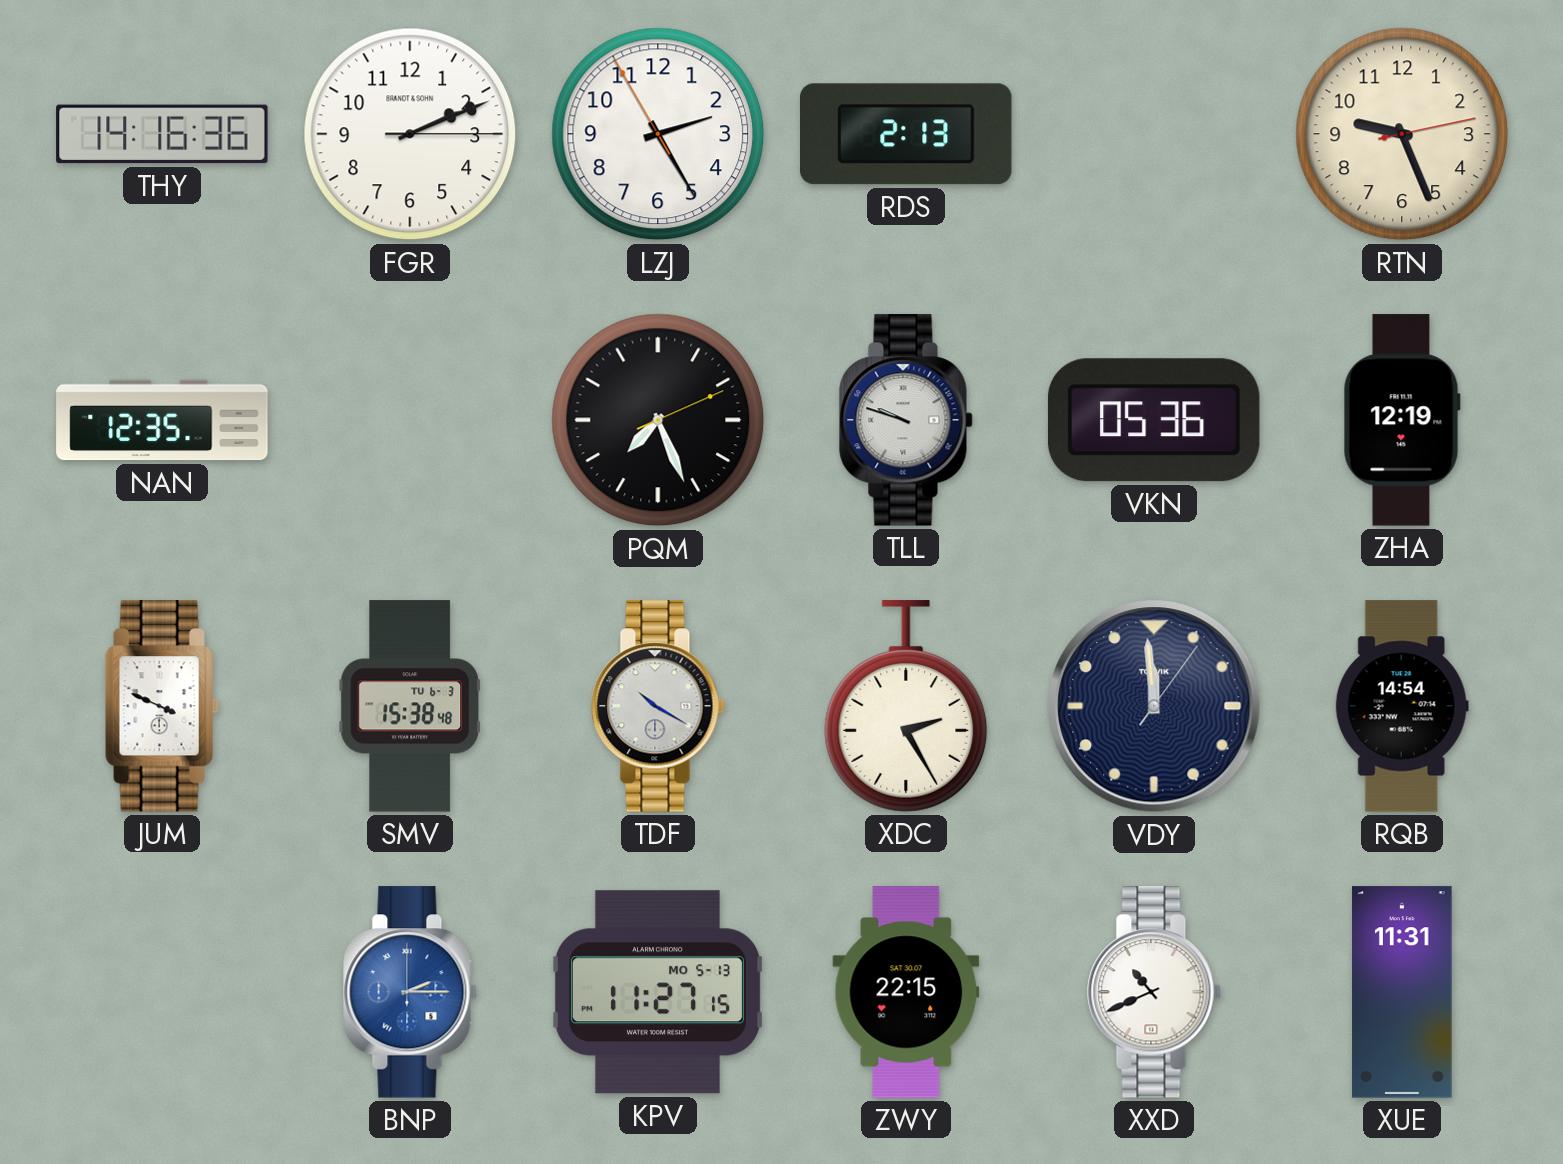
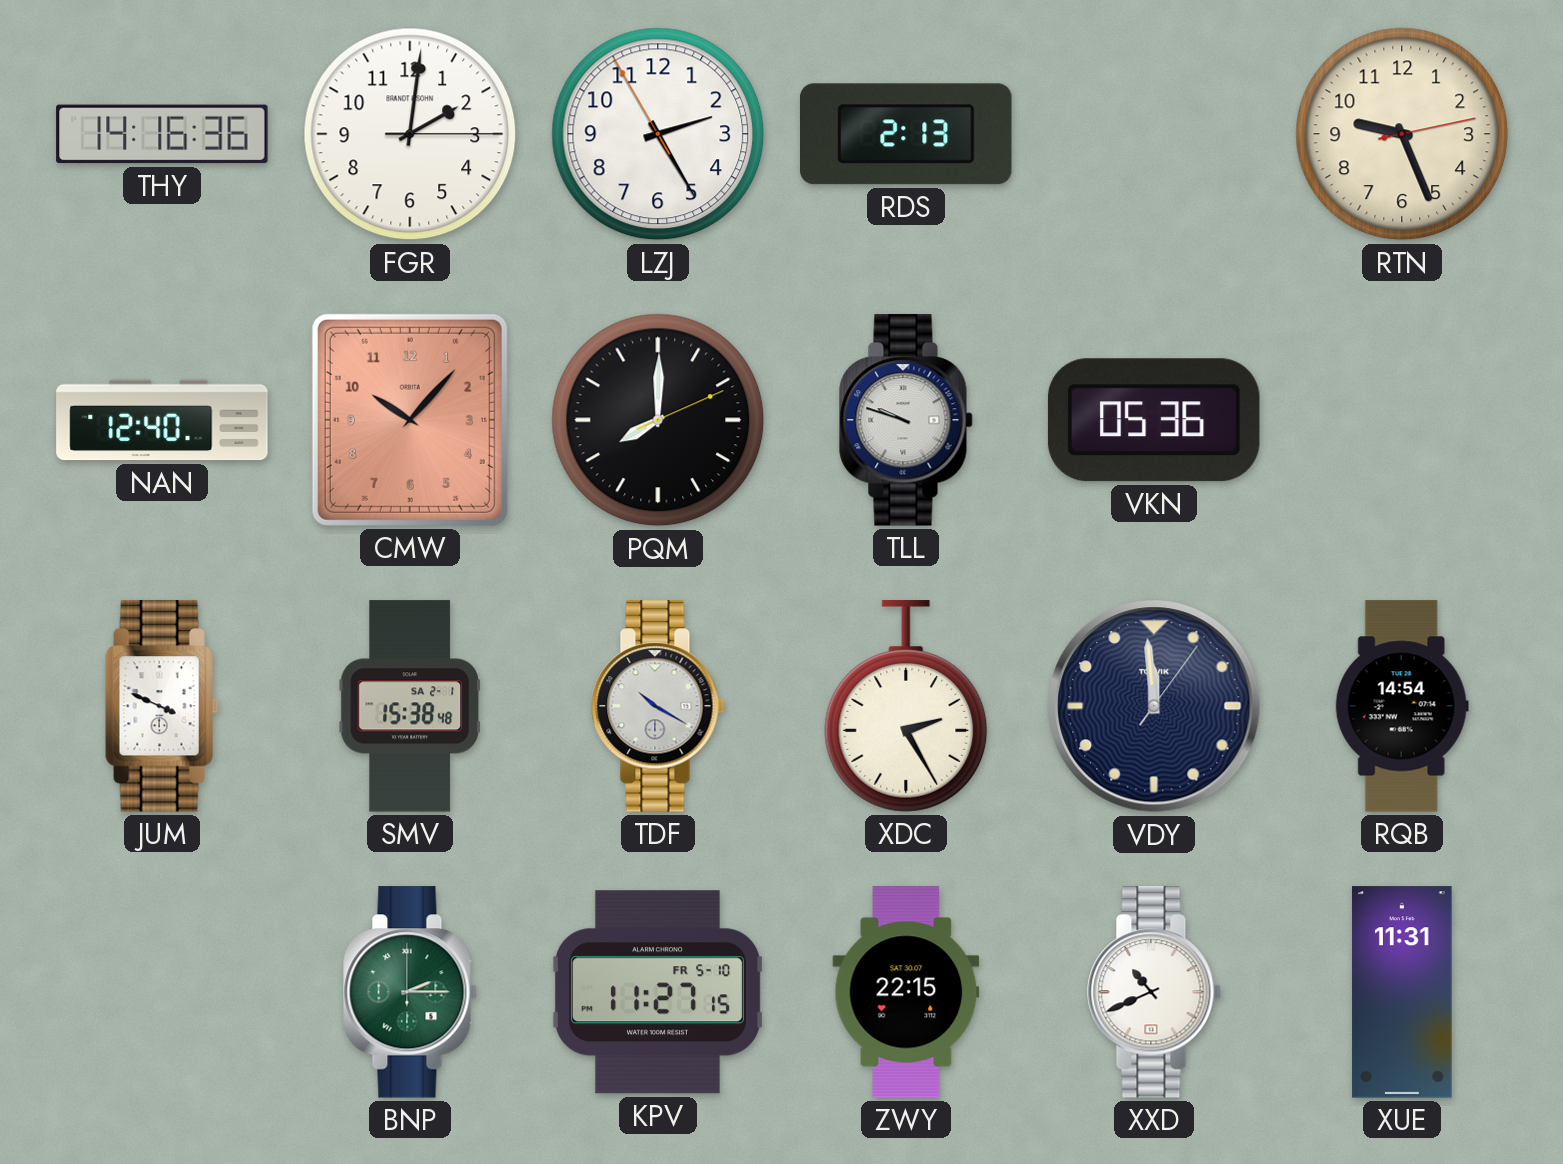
FGR: 2:11 -> 2:01
NAN: 12:35 -> 12:40
CMW: none -> 10:07
PQM: 7:26 -> 8:00
ZHA: 12:19 -> none
SMV date: TU 6-3 -> SA 2-1
BNP dial: blue -> green
KPV date: MO 5-13 -> FR 5-10
